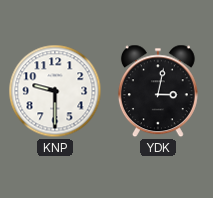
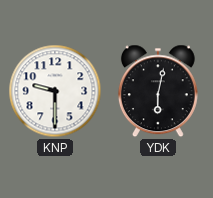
YDK: 3:02 -> 6:02
